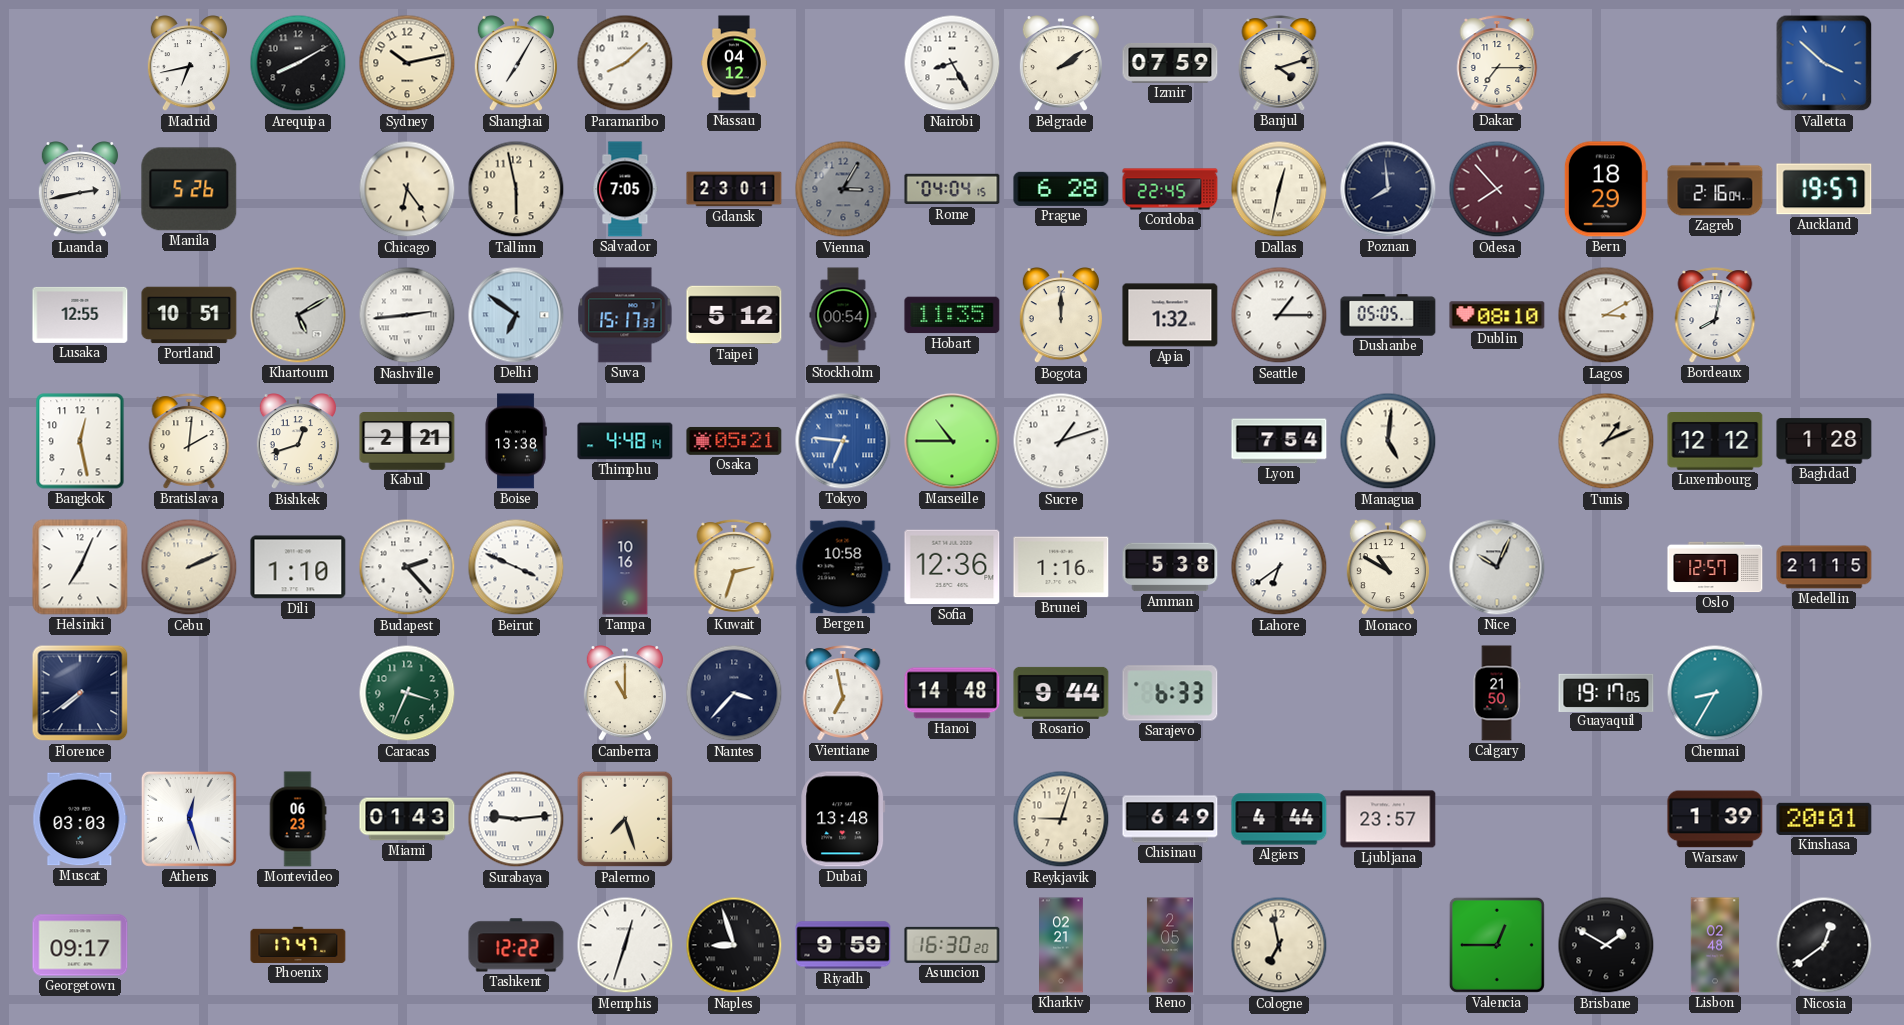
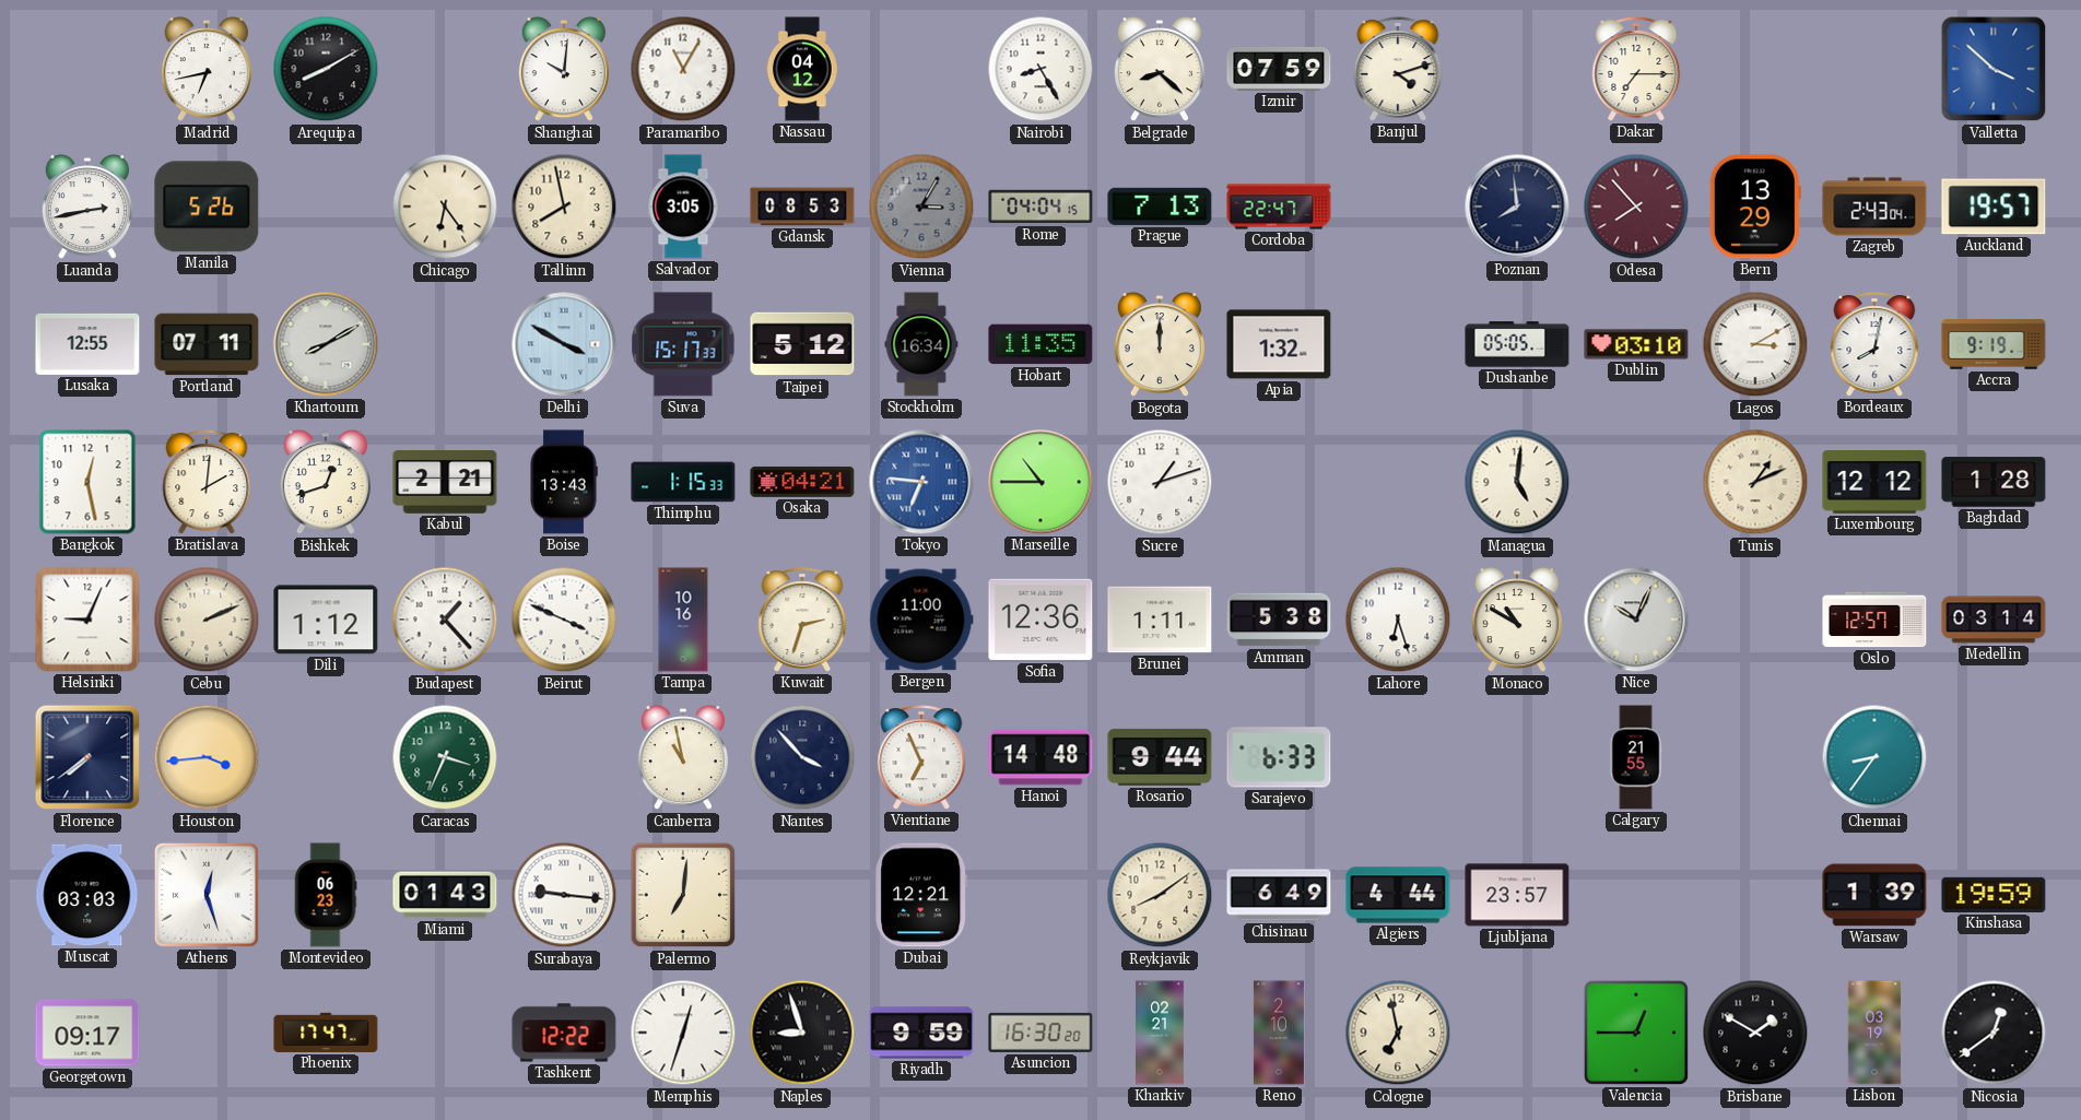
Sydney: 10:13 -> none
Shanghai: 7:05 -> 10:01
Paramaribo: 8:08 -> 11:05
Belgrade: 2:09 -> 8:22
Tallinn: 5:58 -> 7:58
Salvador: 7:05 -> 3:05
Gdansk: 23:01 -> 08:53
Prague: 6:28 -> 7:13
Cordoba: 22:45 -> 22:47
Dallas: 12:32 -> none
Bern: 18:29 -> 13:29
Zagreb: 2:16 -> 2:43
Portland: 10:51 -> 07:11
Khartoum: 5:10 -> 8:10
Nashville: 2:44 -> none
Delhi: 6:51 -> 3:50
Stockholm: 00:54 -> 16:34
Seattle: 1:15 -> none
Dublin: 08:10 -> 03:10
Accra: none -> 9:19
Boise: 13:38 -> 13:43
Thimphu: 4:48 -> 1:15
Osaka: 05:21 -> 04:21
Lyon: 7:54 -> none
Helsinki: 7:04 -> 9:04
Dili: 1:10 -> 1:12
Budapest: 2:23 -> 1:23
Bergen: 10:58 -> 11:00
Brunei: 1:16 -> 1:11
Lahore: 6:39 -> 6:27
Medellin: 21:15 -> 03:14
Houston: none -> 3:44
Canberra: 11:00 -> 10:58
Nantes: 3:37 -> 3:53
Vientiane: 6:58 -> 6:56
Calgary: 21:50 -> 21:55
Guayaquil: 19:17 -> none
Chennai: 8:35 -> 8:36
Surabaya: 9:14 -> 9:16
Palermo: 7:27 -> 7:01
Dubai: 13:48 -> 12:21
Reykjavik: 9:03 -> 8:09
Kinshasa: 20:01 -> 19:59
Reno: 2:05 -> 2:10
Lisbon: 02:48 -> 03:19
